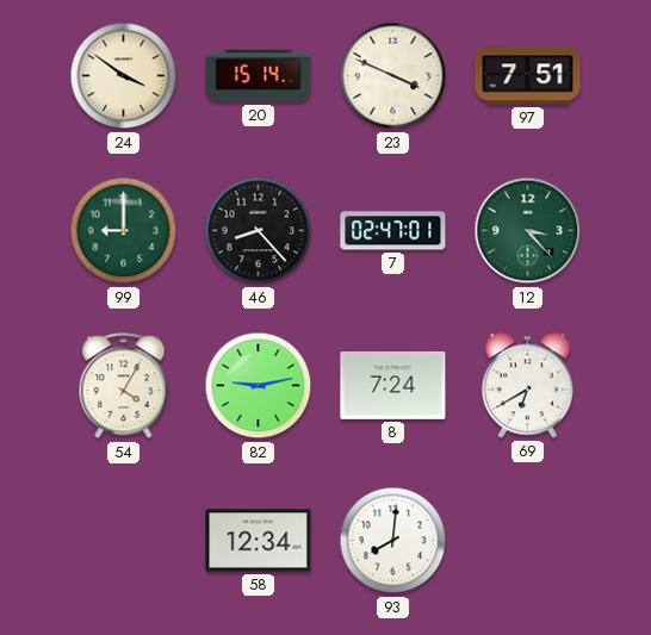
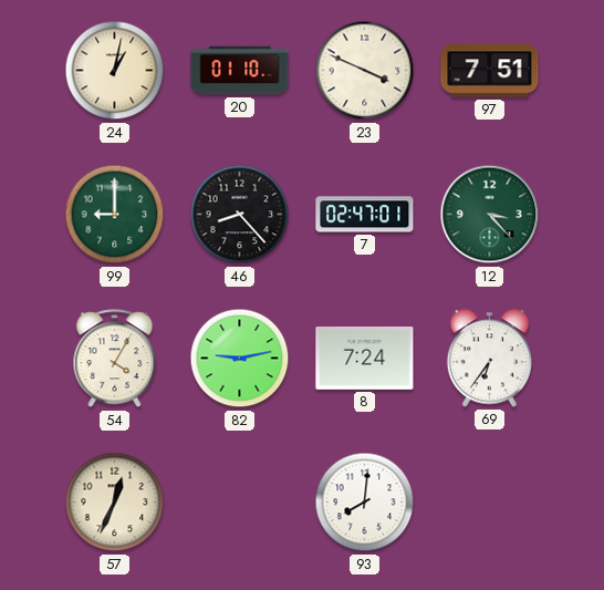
24: 3:51 -> 1:02
20: 15:14 -> 01:10
69: 6:40 -> 6:36
57: none -> 12:34
58: 12:34 -> none
